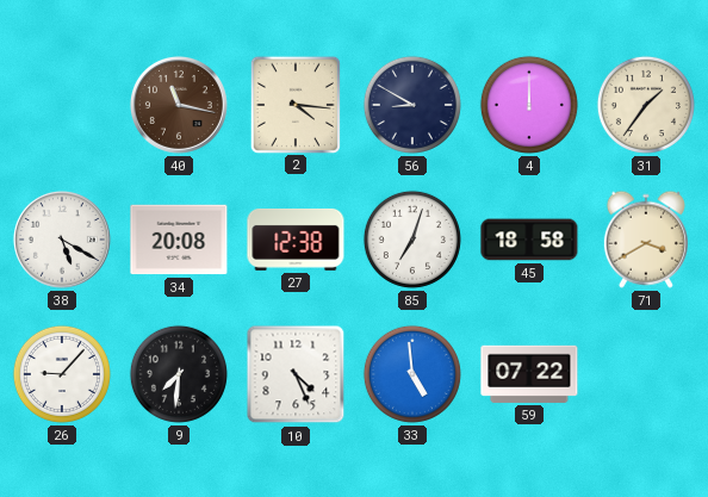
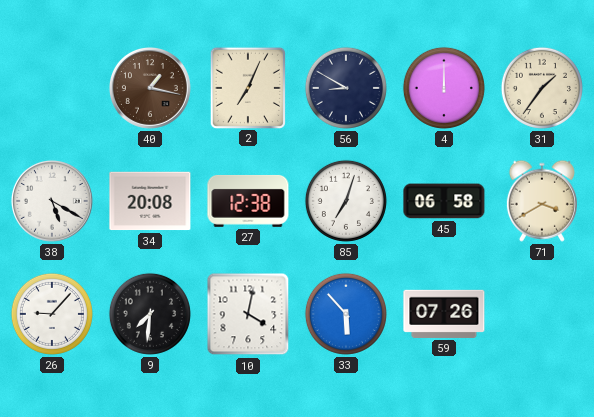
40: 11:17 -> 1:17
2: 4:16 -> 7:04
45: 18:58 -> 06:58
10: 4:26 -> 4:02
33: 4:59 -> 5:53
59: 07:22 -> 07:26
